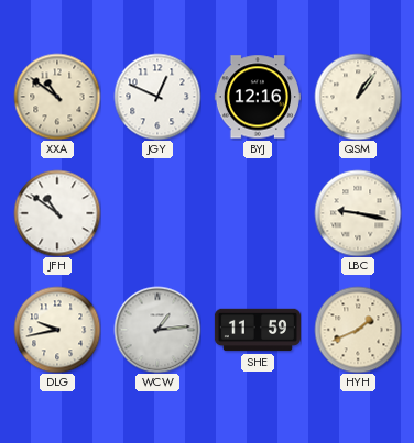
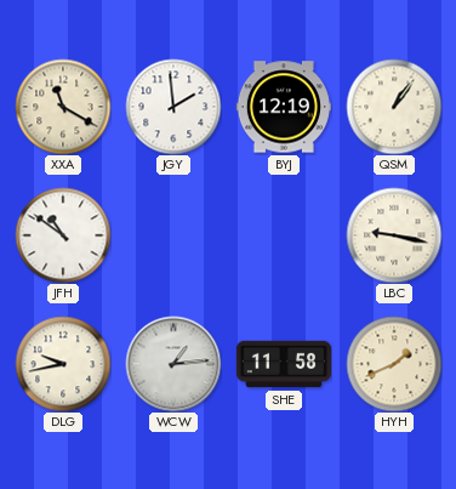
XXA: 10:51 -> 11:20
JGY: 12:49 -> 1:59
BYJ: 12:16 -> 12:19
SHE: 11:59 -> 11:58
